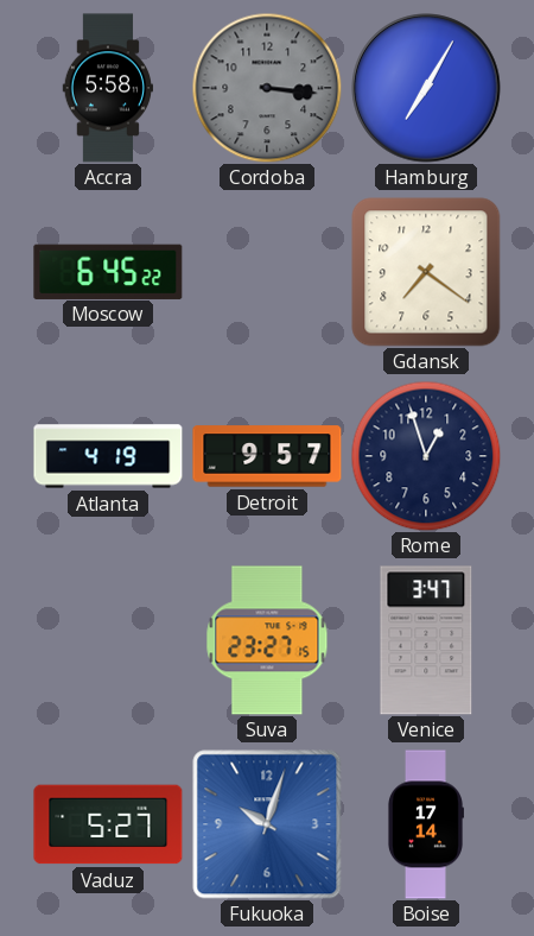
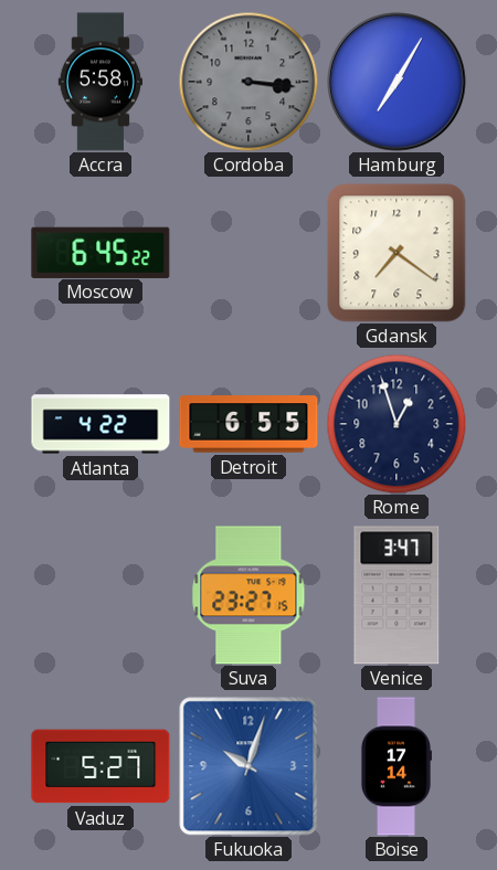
Atlanta: 4:19 -> 4:22
Detroit: 9:57 -> 6:55
